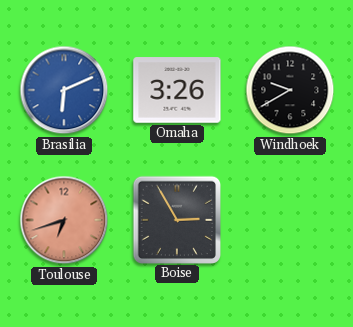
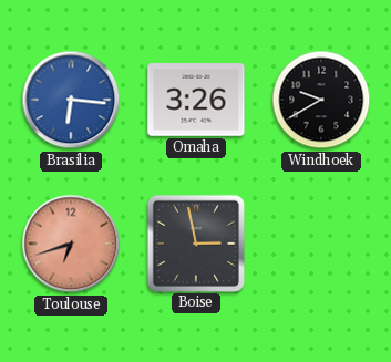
Brasilia: 6:11 -> 6:16
Boise: 2:55 -> 2:58
